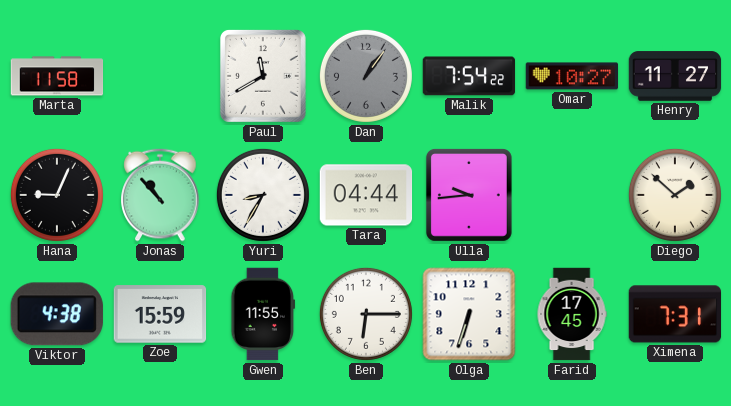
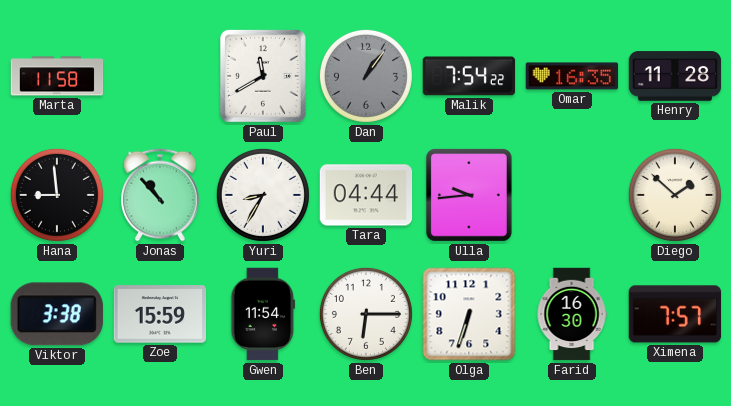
Omar: 10:27 -> 16:35
Henry: 11:27 -> 11:28
Hana: 9:04 -> 8:59
Viktor: 4:38 -> 3:38
Gwen: 11:55 -> 11:54
Farid: 17:45 -> 16:30
Ximena: 7:31 -> 7:57
